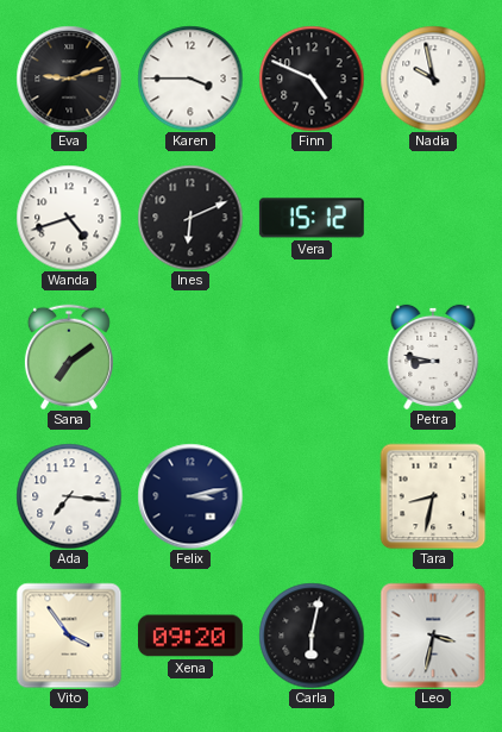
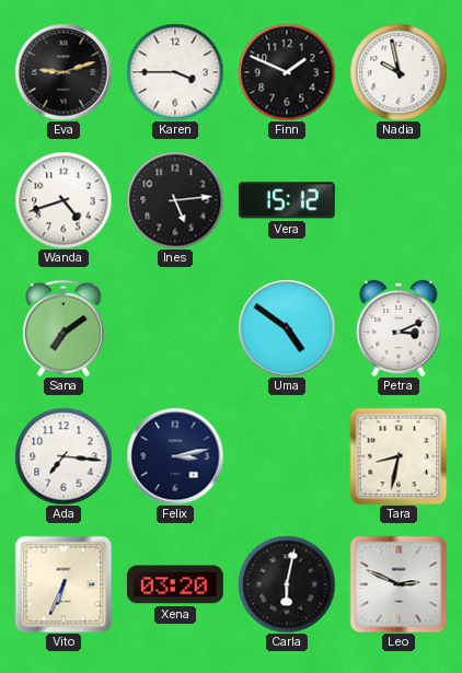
Finn: 4:49 -> 1:49
Ines: 6:11 -> 5:14
Uma: none -> 4:51
Petra: 8:47 -> 3:11
Vito: 3:54 -> 6:34
Xena: 09:20 -> 03:20
Leo: 3:32 -> 2:49
